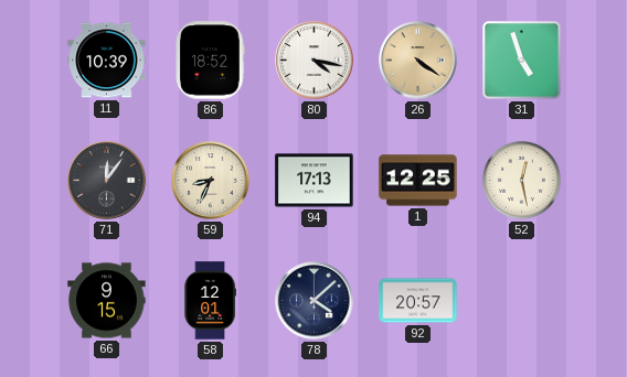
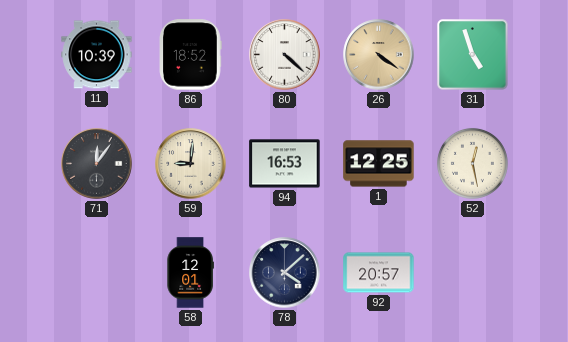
80: 4:17 -> 4:22
59: 8:34 -> 9:01
94: 17:13 -> 16:53
66: 9:15 -> none
